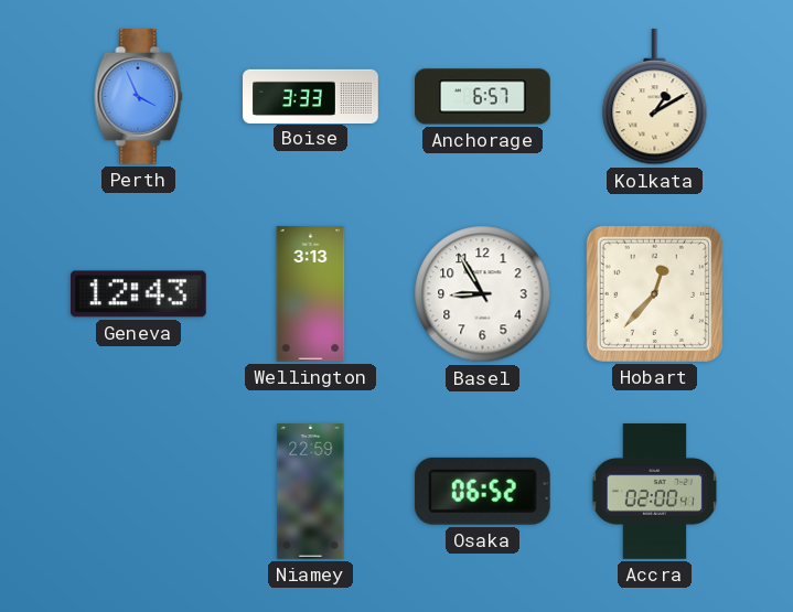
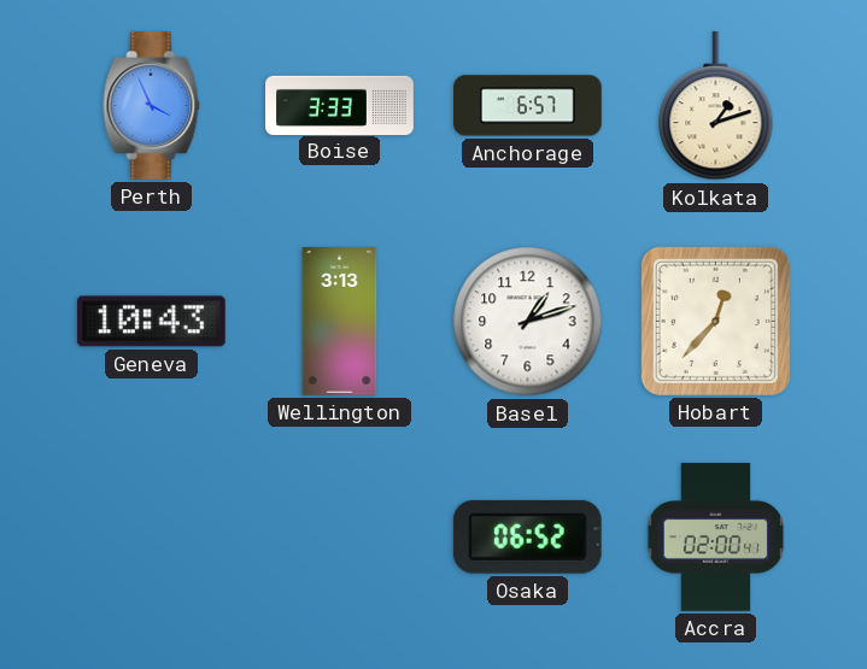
Kolkata: 1:10 -> 1:12
Geneva: 12:43 -> 10:43
Basel: 8:55 -> 1:12
Niamey: 22:59 -> none
